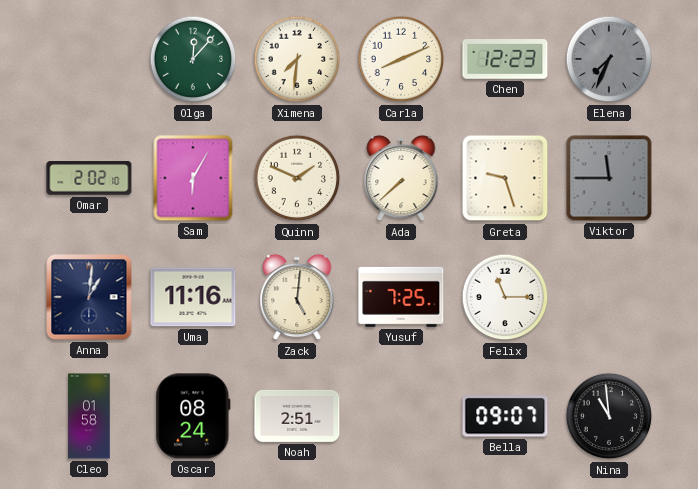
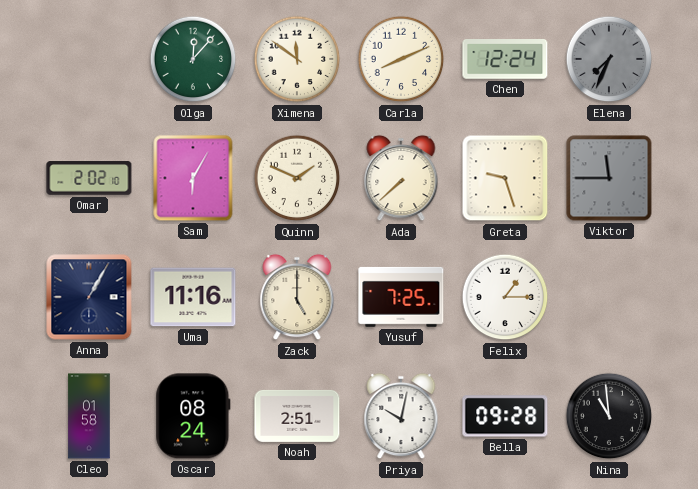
Ximena: 7:31 -> 11:51
Chen: 12:23 -> 12:24
Anna: 1:01 -> 1:05
Zack: 5:01 -> 5:00
Felix: 11:15 -> 1:15
Priya: none -> 10:02
Bella: 09:07 -> 09:28
